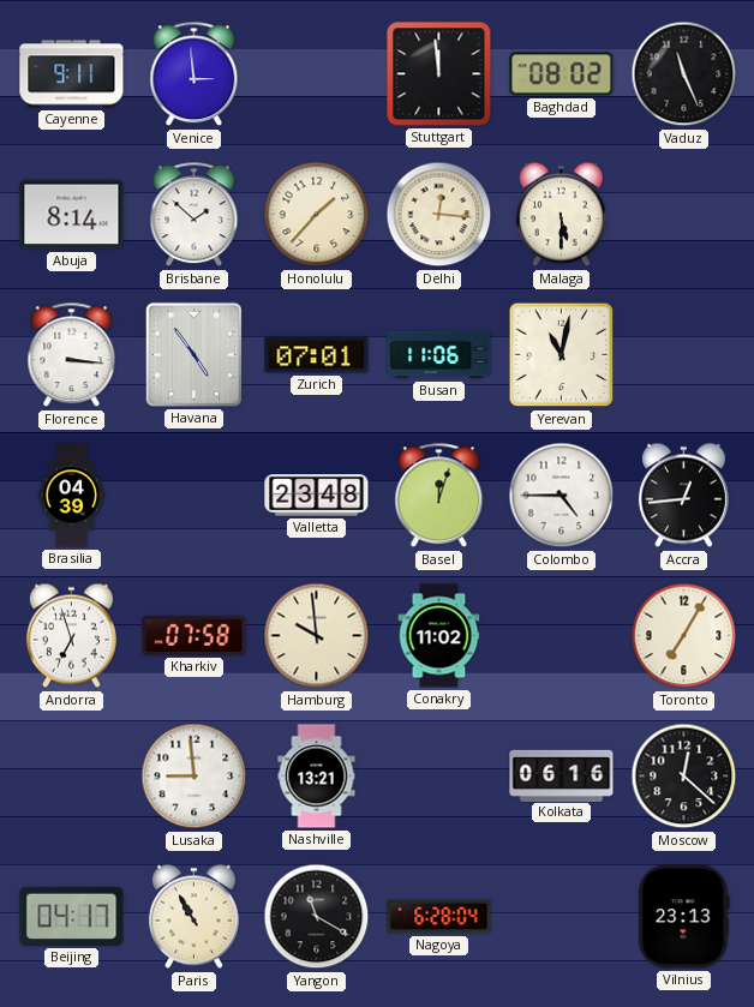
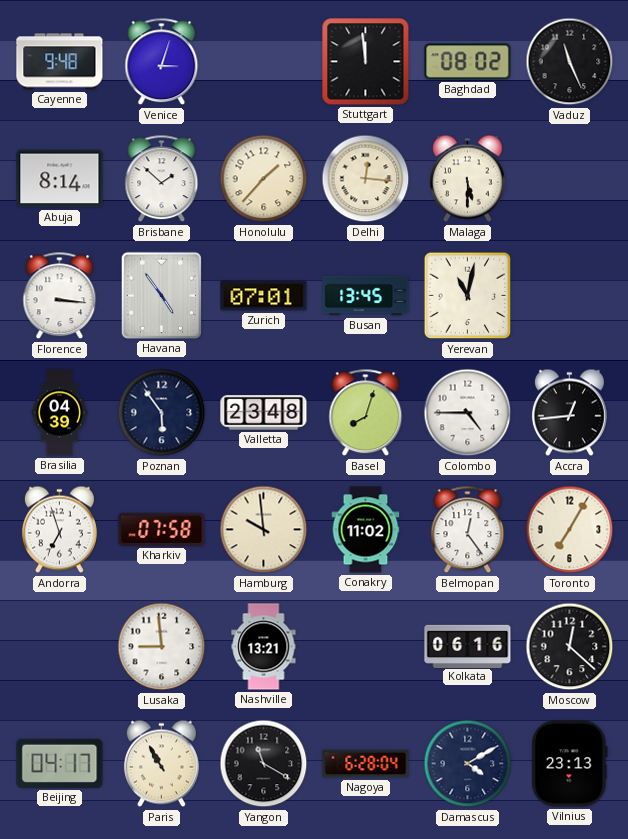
Cayenne: 9:11 -> 9:48
Venice: 2:59 -> 3:03
Busan: 11:06 -> 13:45
Poznan: none -> 5:54
Basel: 12:03 -> 8:03
Belmopan: none -> 12:24
Damascus: none -> 4:10
